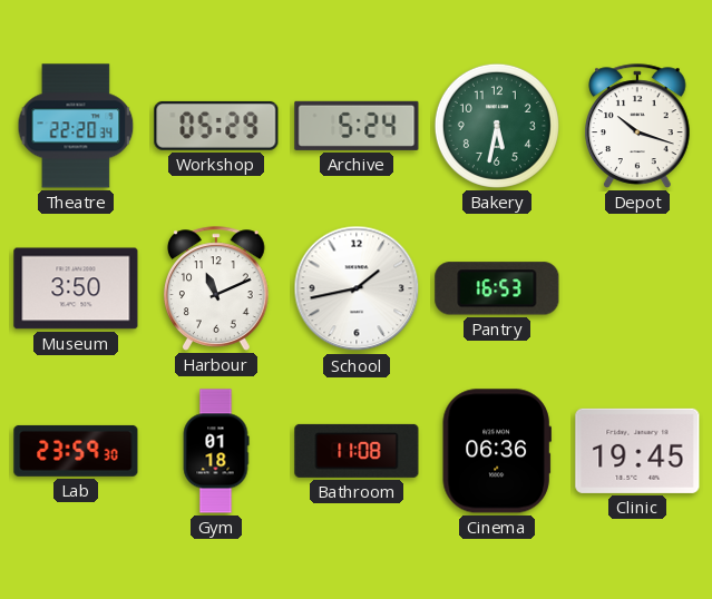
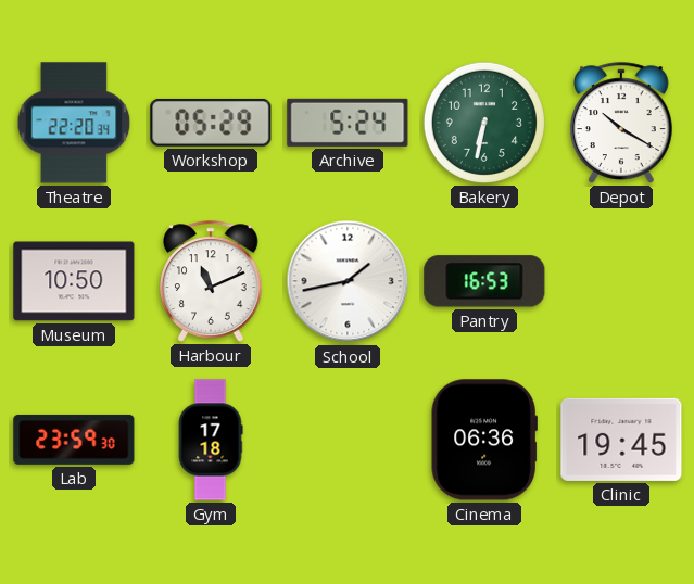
Bakery: 5:32 -> 6:32
Depot: 10:18 -> 10:20
Museum: 3:50 -> 10:50
Gym: 01:18 -> 17:18
Bathroom: 11:08 -> none
